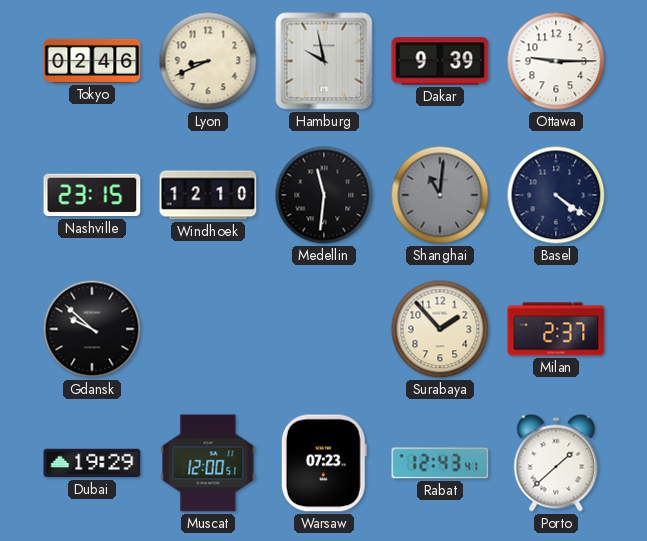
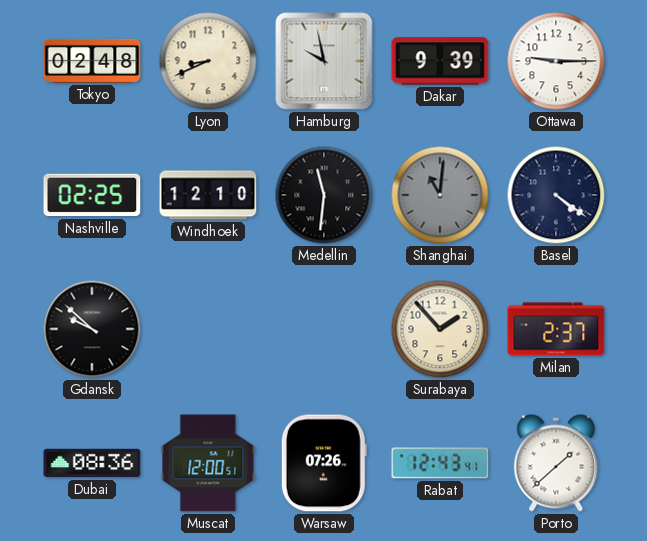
Tokyo: 02:46 -> 02:48
Nashville: 23:15 -> 02:25
Dubai: 19:29 -> 08:36
Warsaw: 07:23 -> 07:26
